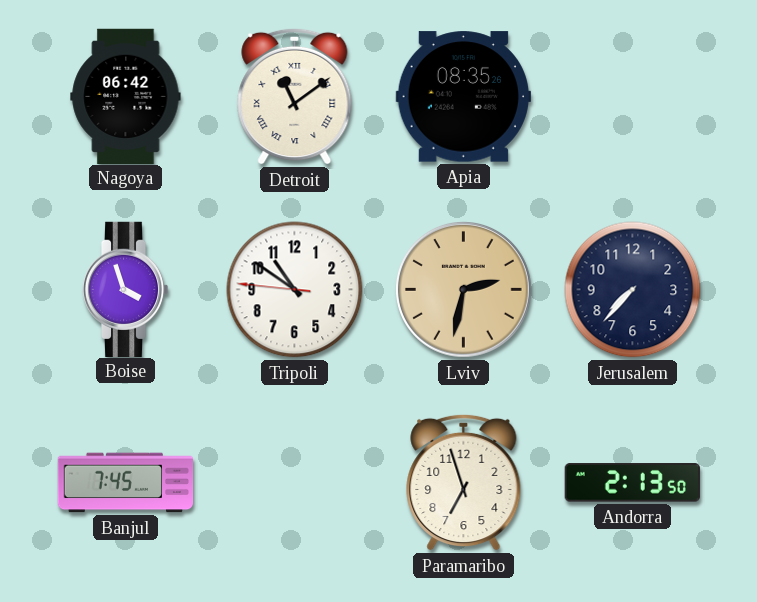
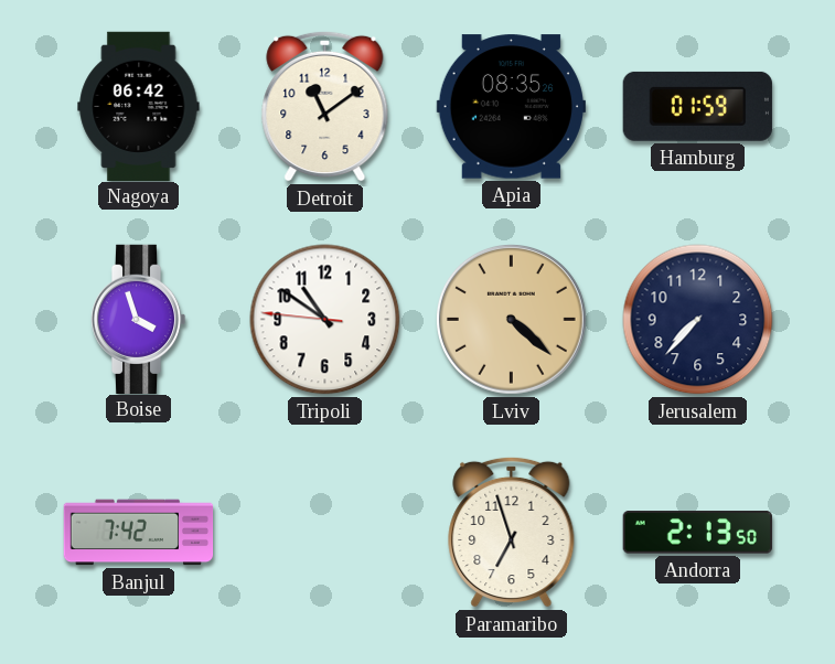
Detroit numerals: Roman -> Arabic
Hamburg: none -> 01:59
Lviv: 2:32 -> 4:22
Banjul: 7:45 -> 7:42
